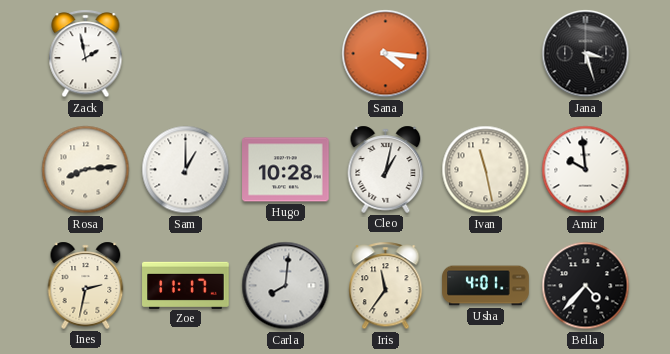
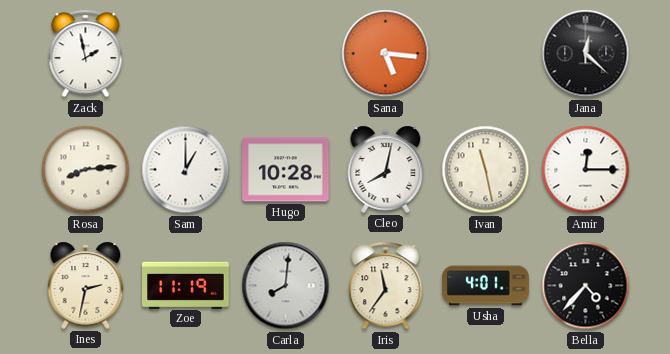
Sana: 4:16 -> 5:16
Jana: 3:27 -> 12:22
Cleo: 1:02 -> 8:02
Amir: 9:59 -> 12:15
Zoe: 11:17 -> 11:19
